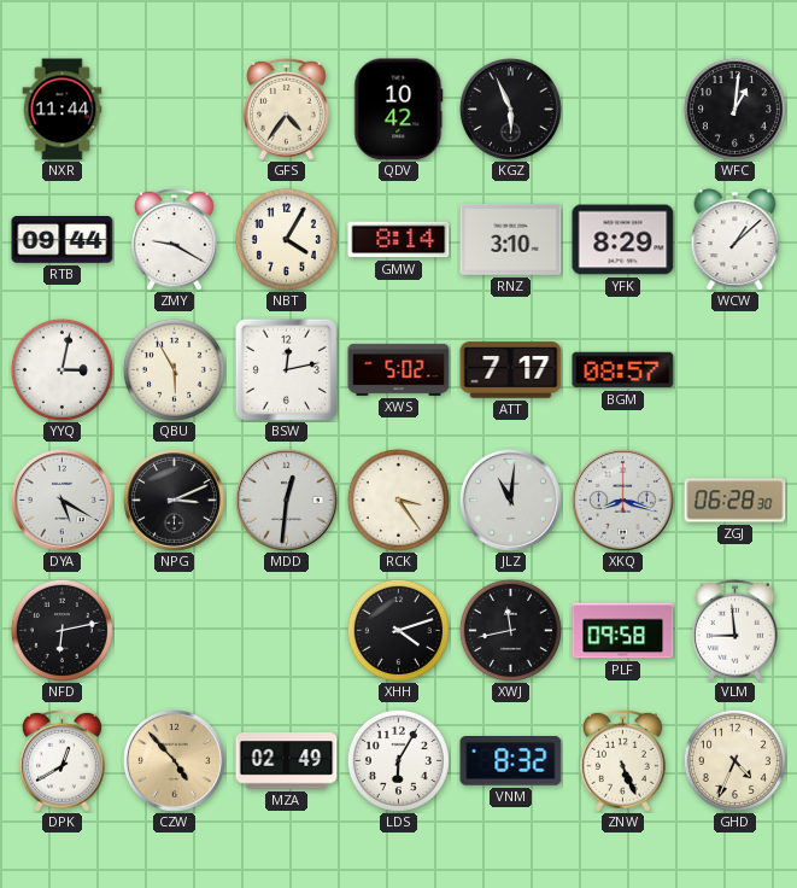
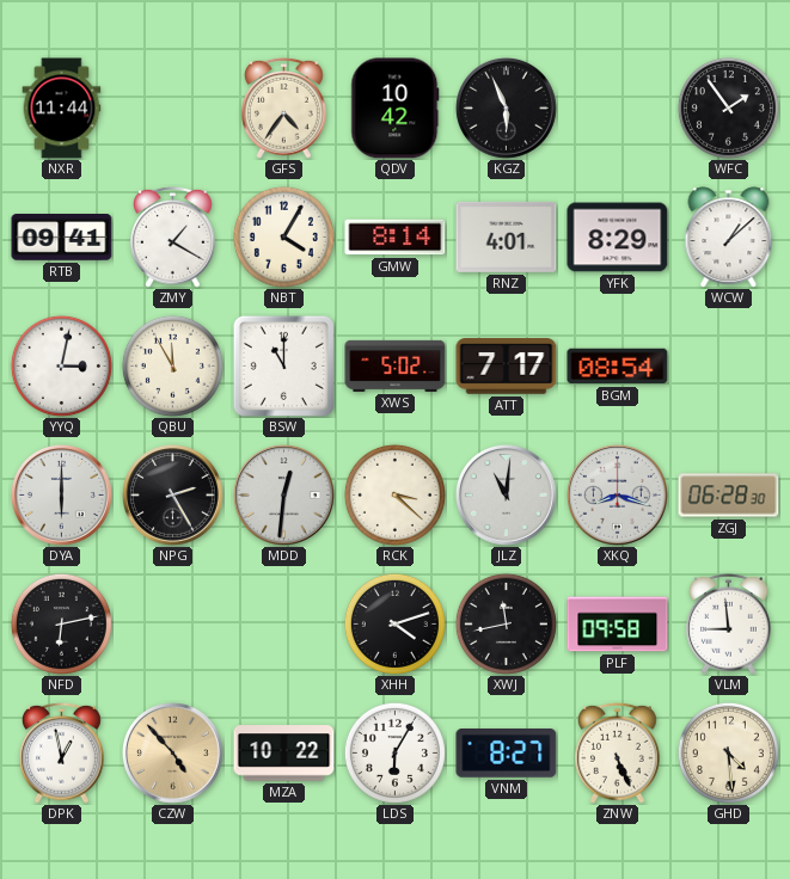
WFC: 1:01 -> 1:54
RTB: 09:44 -> 09:41
ZMY: 9:20 -> 1:20
RNZ: 3:10 -> 4:01
QBU: 5:55 -> 11:55
BSW: 12:13 -> 11:00
BGM: 08:57 -> 08:54
DYA: 5:20 -> 6:00
NPG: 3:11 -> 2:25
RCK: 3:24 -> 3:22
DPK: 12:40 -> 12:58
MZA: 02:49 -> 10:22
VNM: 8:32 -> 8:27
GHD: 4:34 -> 4:29
